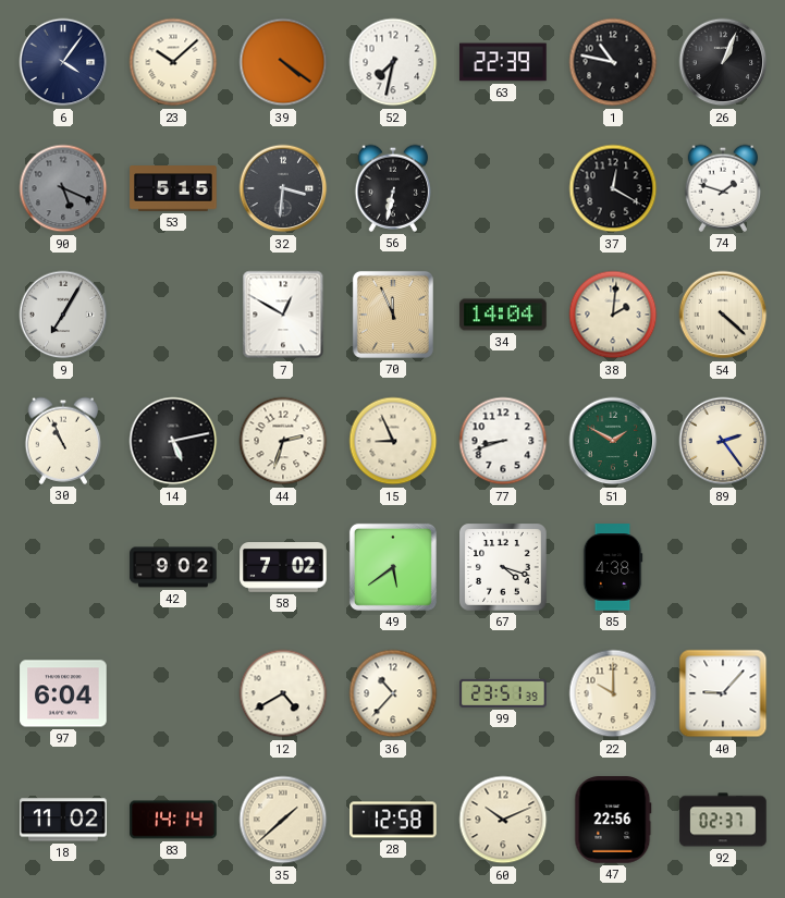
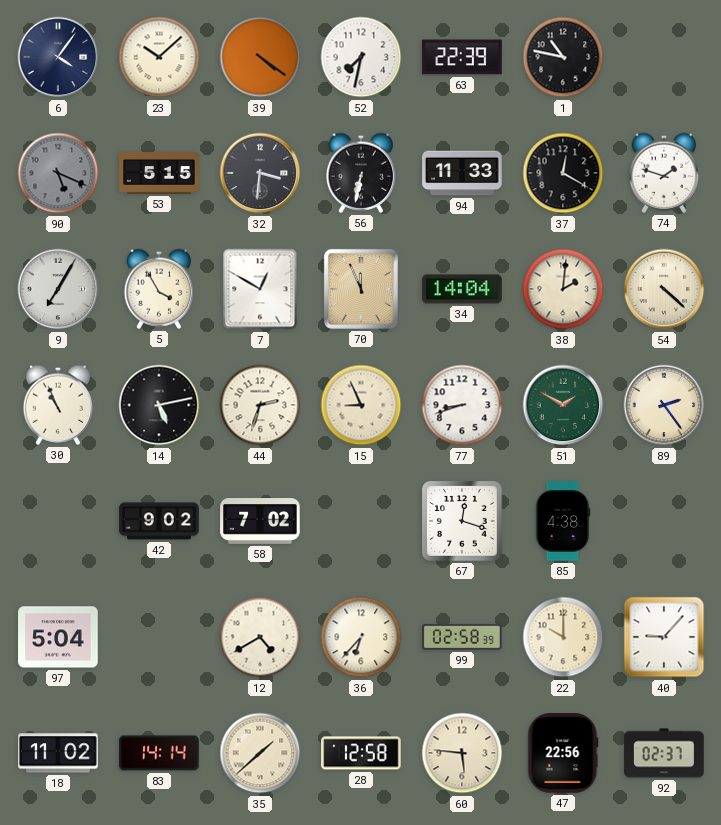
26: 1:04 -> none
94: none -> 11:33
5: none -> 3:55
49: 5:39 -> none
67: 4:18 -> 12:18
97: 6:04 -> 5:04
36: 10:37 -> 6:37
99: 23:51 -> 02:58
60: 10:11 -> 5:46
